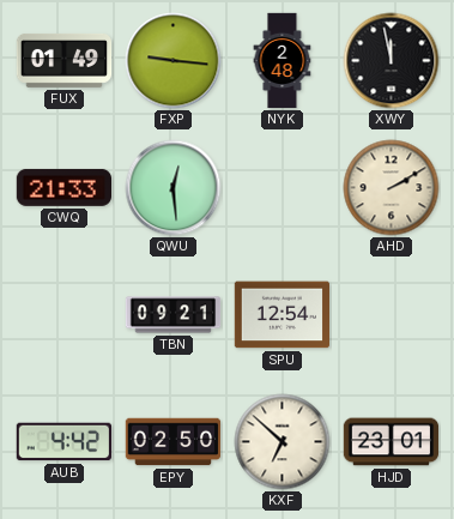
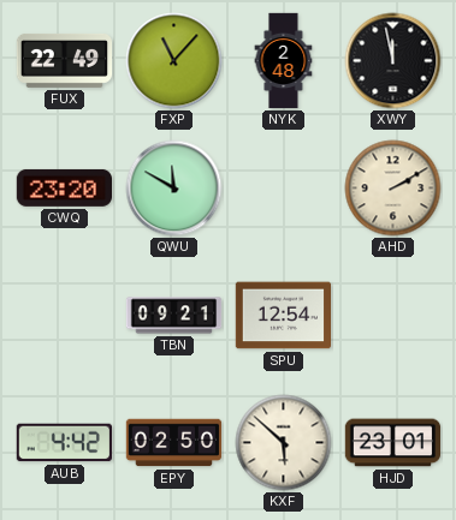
FUX: 01:49 -> 22:49
FXP: 9:16 -> 11:07
CWQ: 21:33 -> 23:20
QWU: 12:29 -> 11:50
KXF: 6:52 -> 5:52
